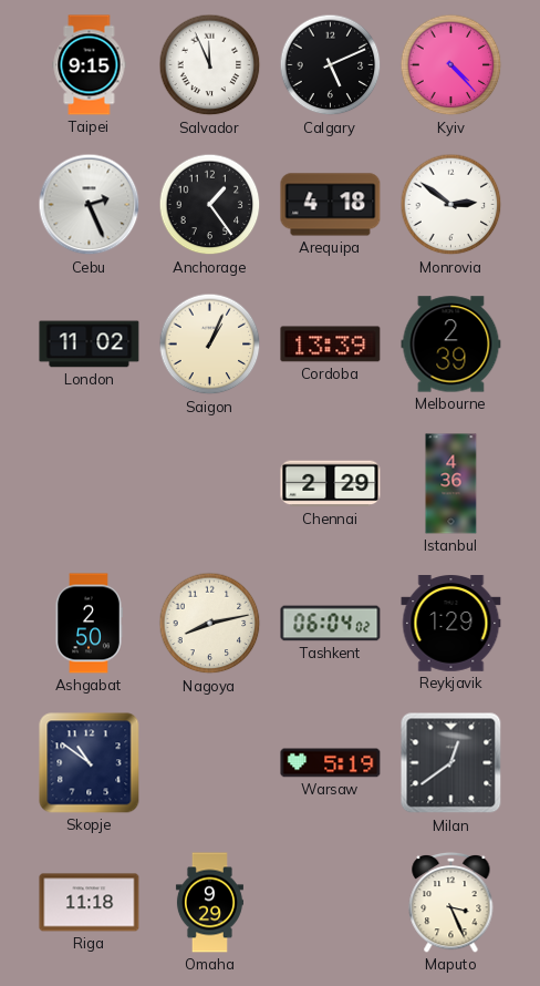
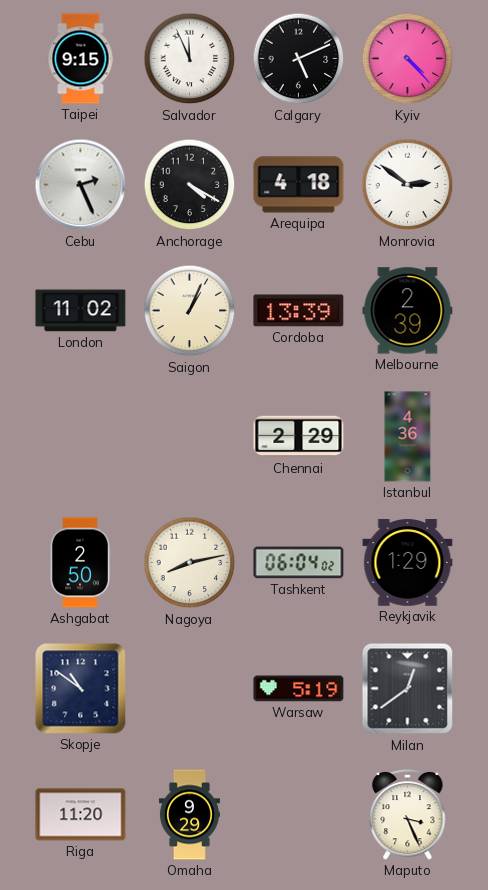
Anchorage: 1:24 -> 4:20
Riga: 11:18 -> 11:20
